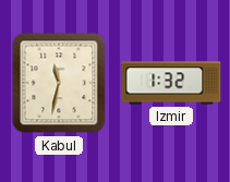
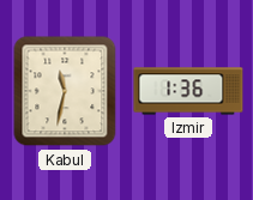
Izmir: 1:32 -> 1:36
